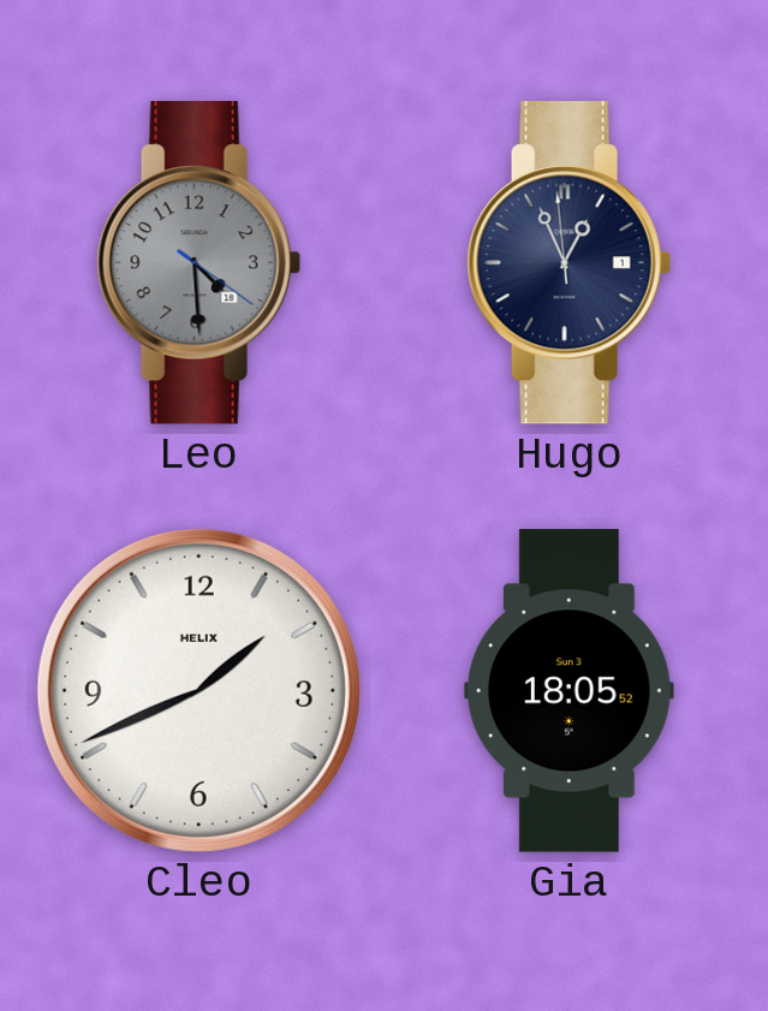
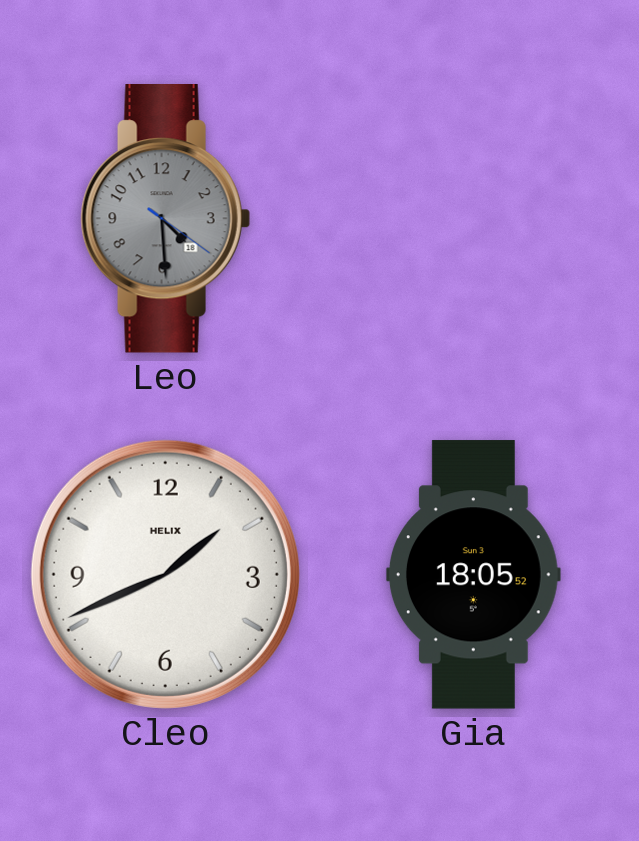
Hugo: 12:55 -> none
